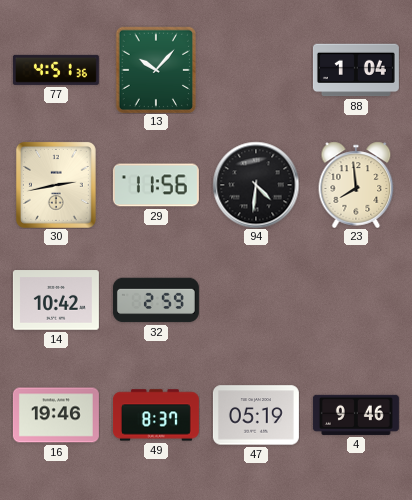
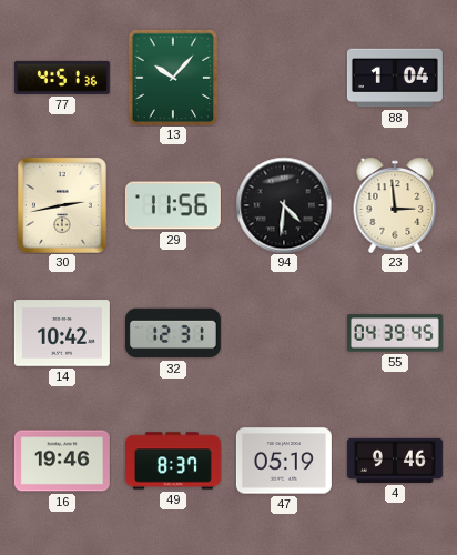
23: 7:59 -> 2:59
32: 2:59 -> 12:31
55: none -> 04:39
